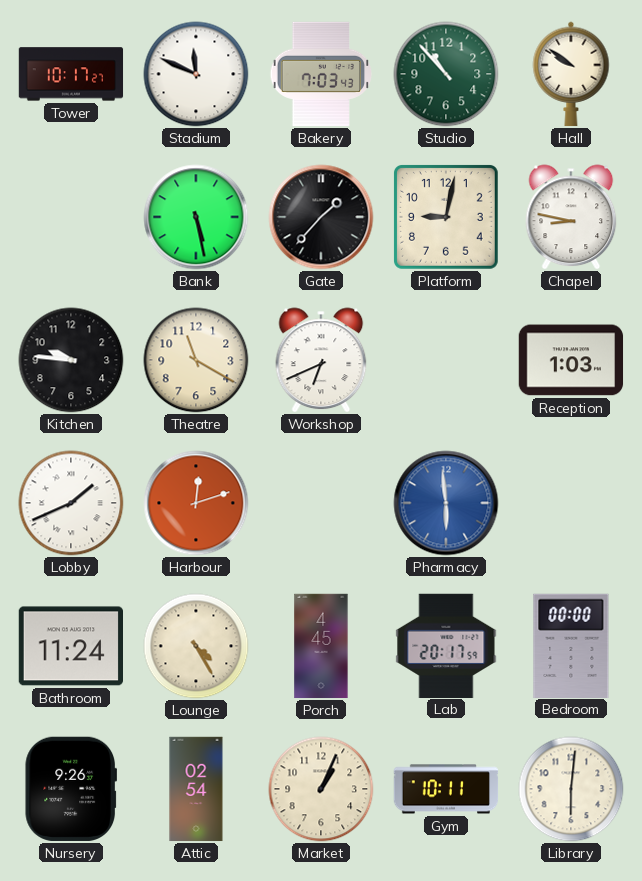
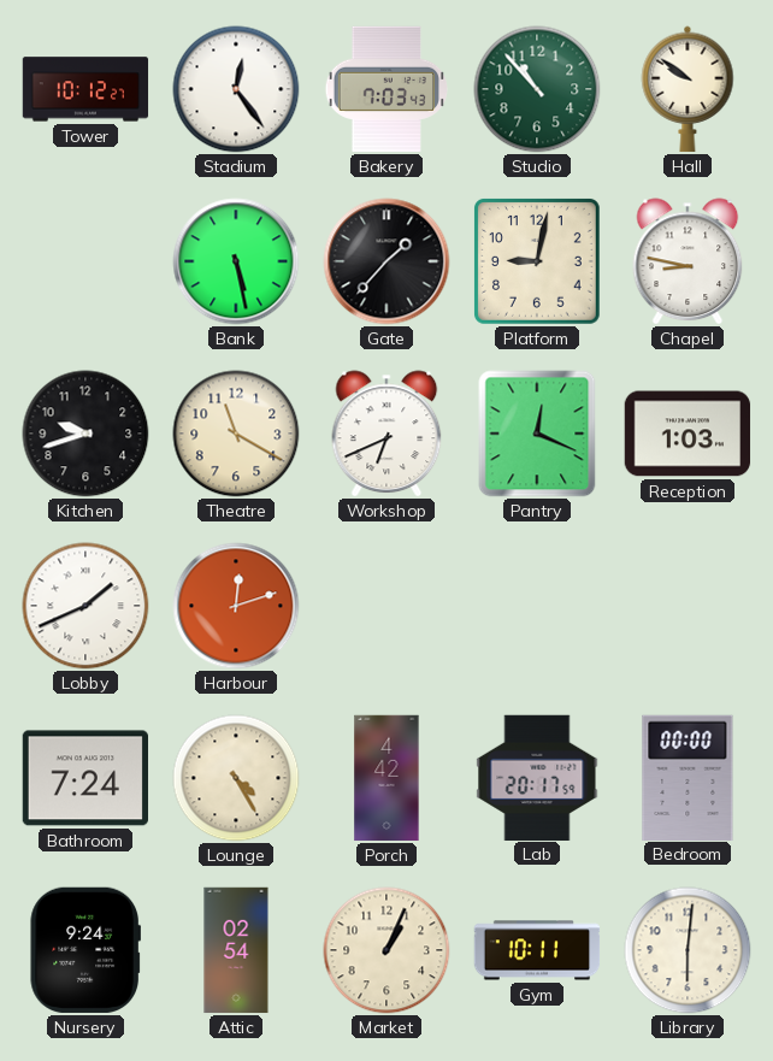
Tower: 10:17 -> 10:12
Stadium: 11:49 -> 12:24
Kitchen: 9:46 -> 9:42
Pantry: none -> 12:19
Pharmacy: 5:59 -> none
Bathroom: 11:24 -> 7:24
Porch: 4:45 -> 4:42
Nursery: 9:26 -> 9:24
